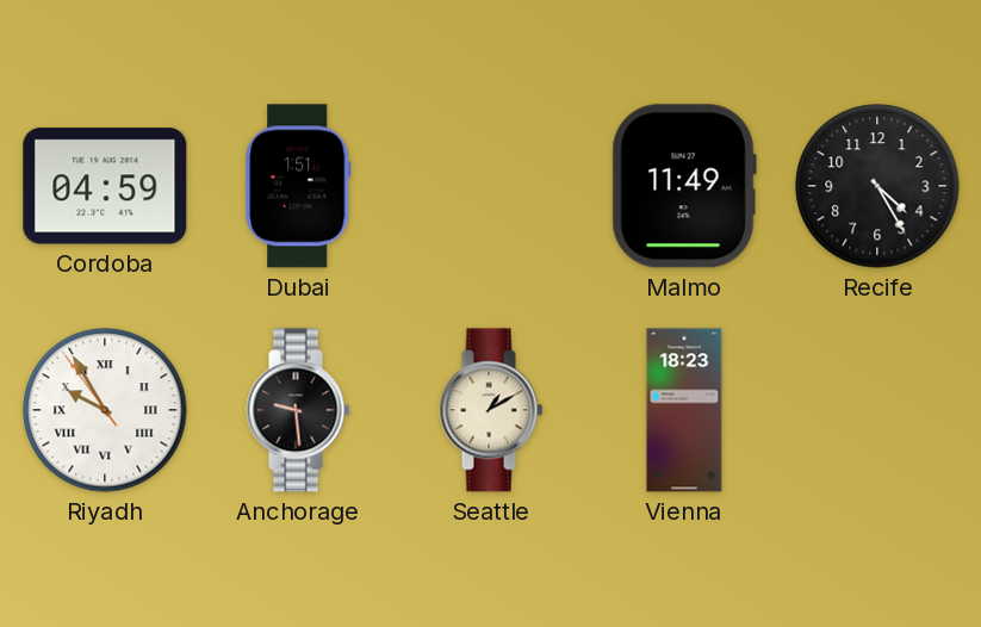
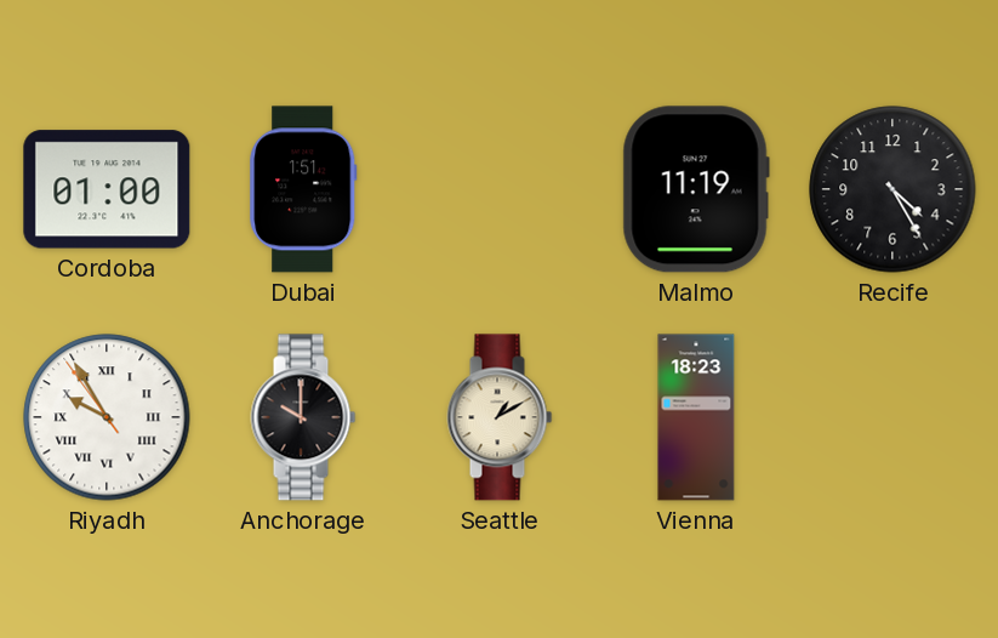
Cordoba: 04:59 -> 01:00
Malmo: 11:49 -> 11:19
Anchorage: 9:29 -> 10:00
